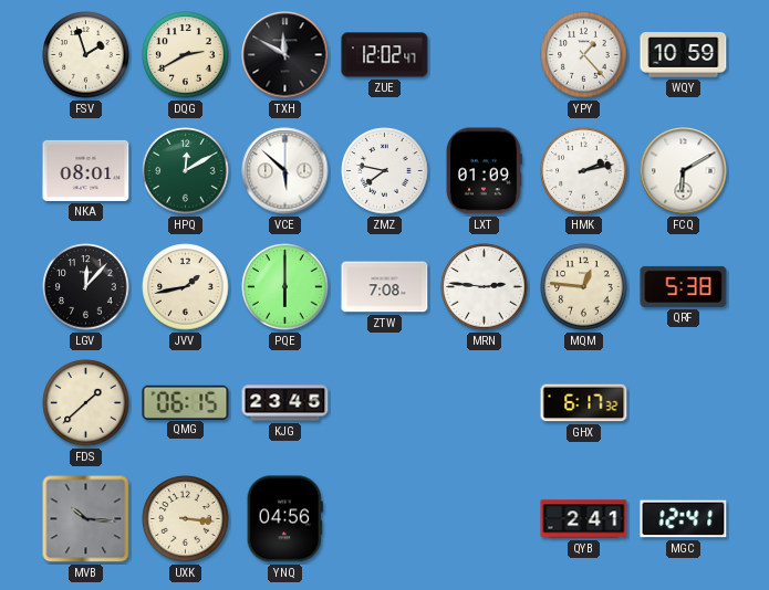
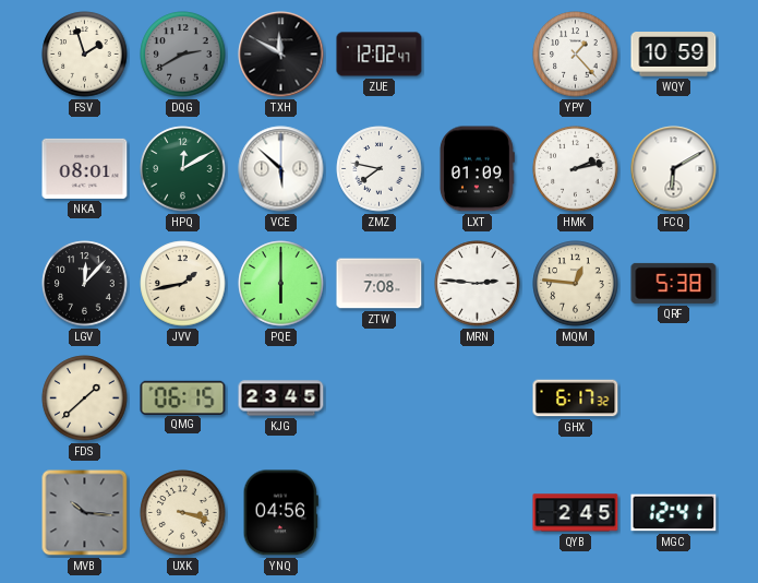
DQG dial: cream -> grey
UXK: 3:16 -> 3:18
QYB: 2:41 -> 2:45
